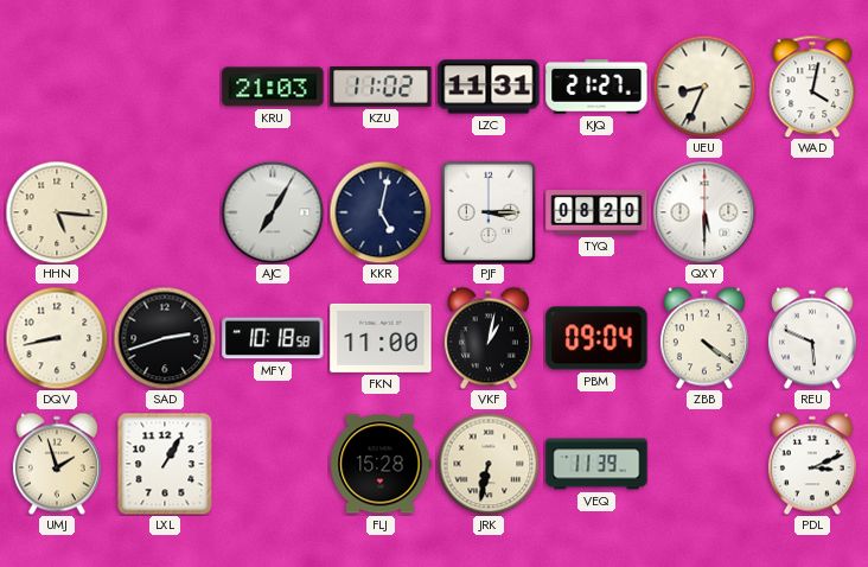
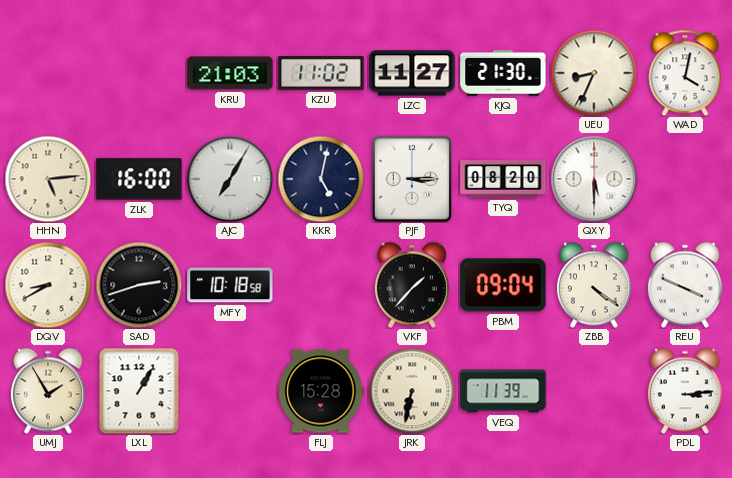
LZC: 11:31 -> 11:27
KJQ: 21:27 -> 21:30
HHN: 5:16 -> 5:14
ZLK: none -> 16:00
DQV: 8:43 -> 8:40
FKN: 11:00 -> none
VKF: 1:02 -> 1:37
REU: 5:49 -> 3:49
UMJ: 1:57 -> 1:55
PDL: 3:11 -> 3:14
